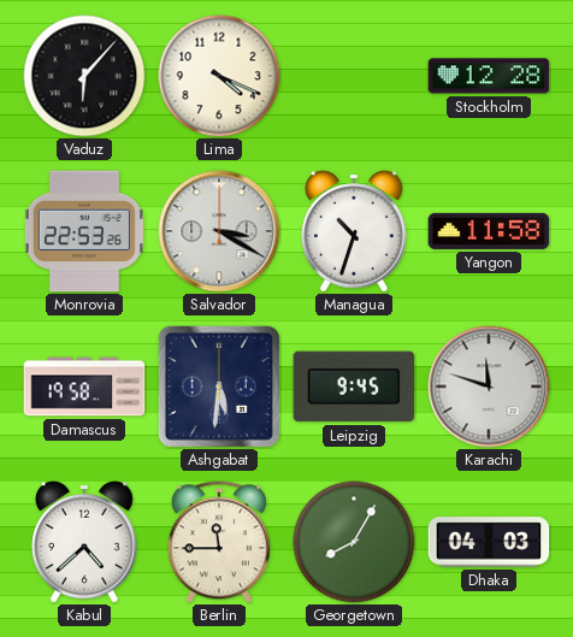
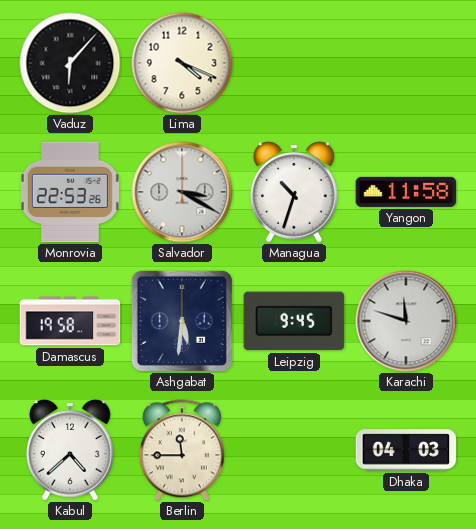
Stockholm: 12:28 -> none
Georgetown: 8:05 -> none
